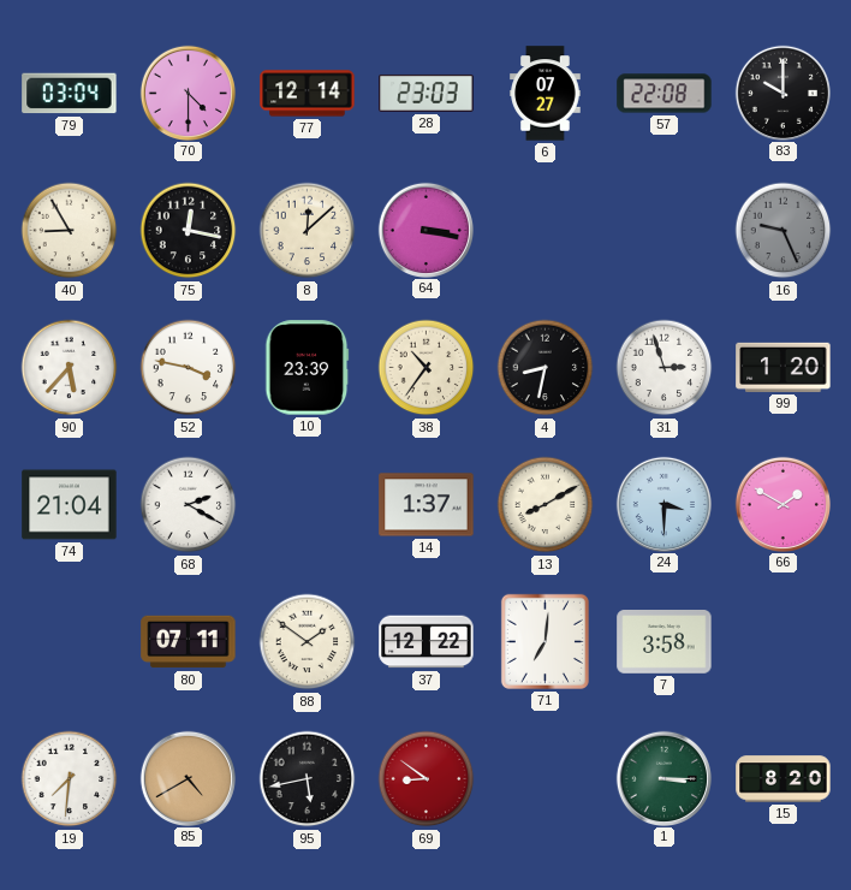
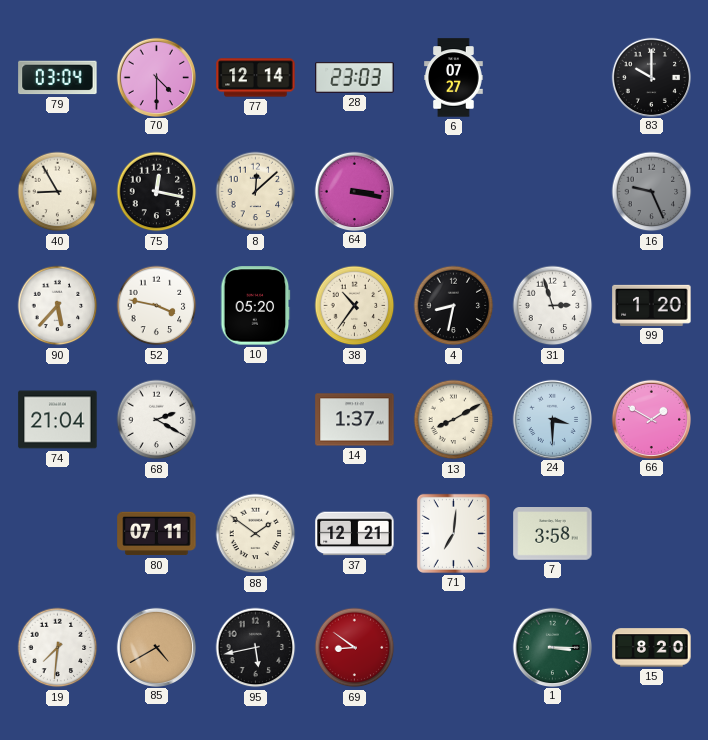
57: 22:08 -> none
10: 23:39 -> 05:20
37: 12:22 -> 12:21
